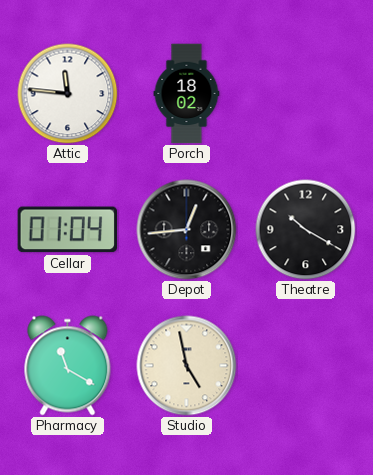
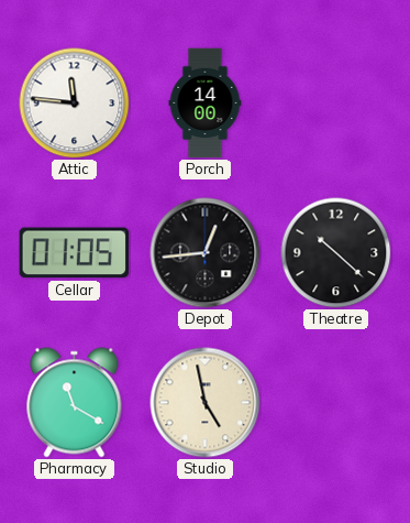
Porch: 18:02 -> 14:00
Cellar: 01:04 -> 01:05
Theatre: 10:20 -> 10:22
